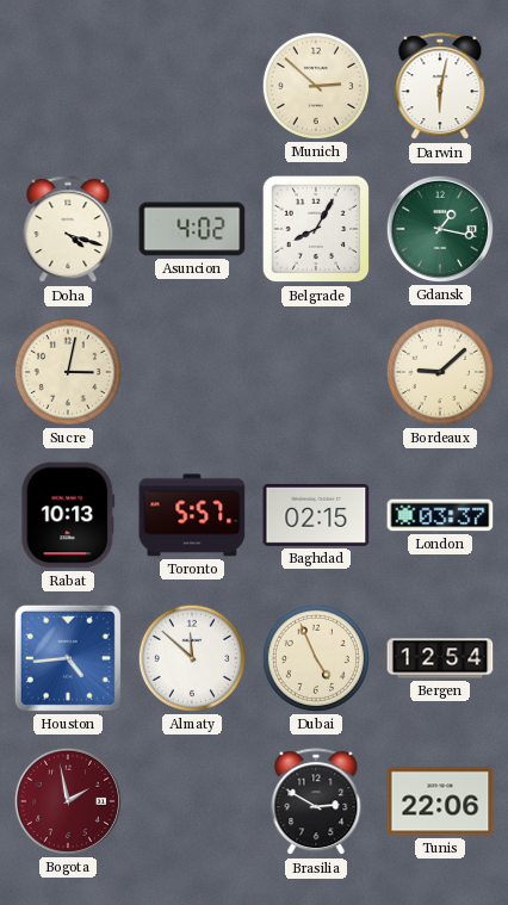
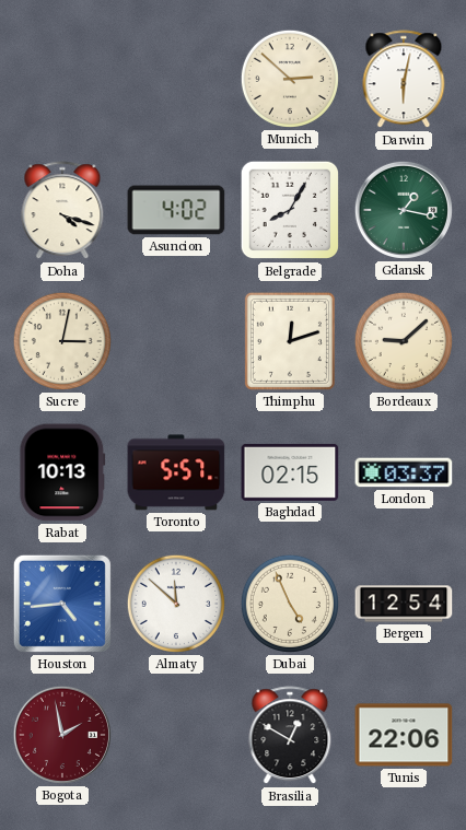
Thimphu: none -> 12:12
Brasilia: 2:50 -> 12:50
